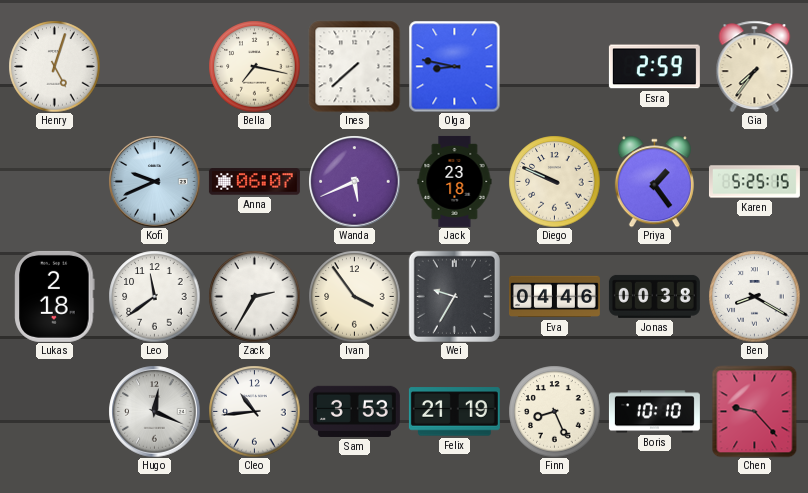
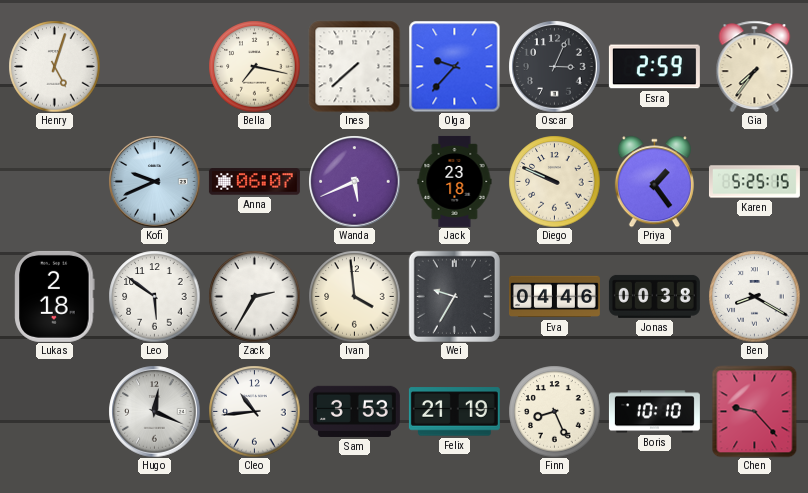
Olga: 8:47 -> 9:37
Oscar: none -> 3:04
Leo: 11:39 -> 5:51
Ivan: 3:54 -> 3:59
